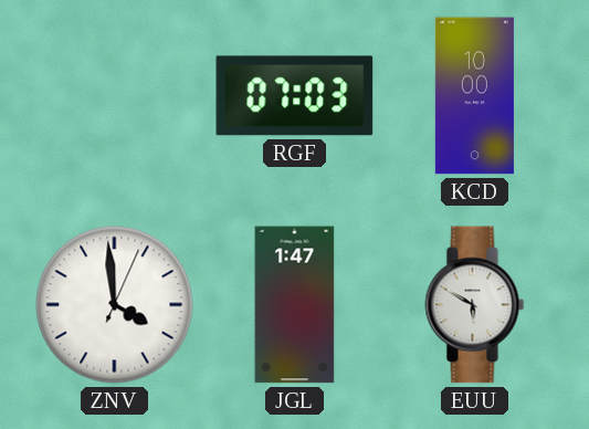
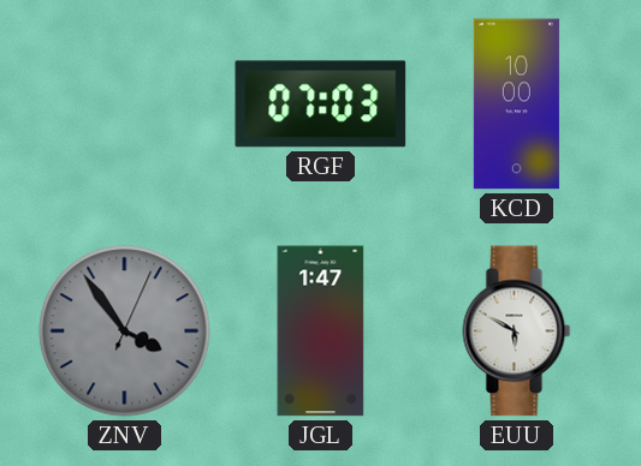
ZNV: 3:59 -> 3:54
ZNV dial: white -> grey
